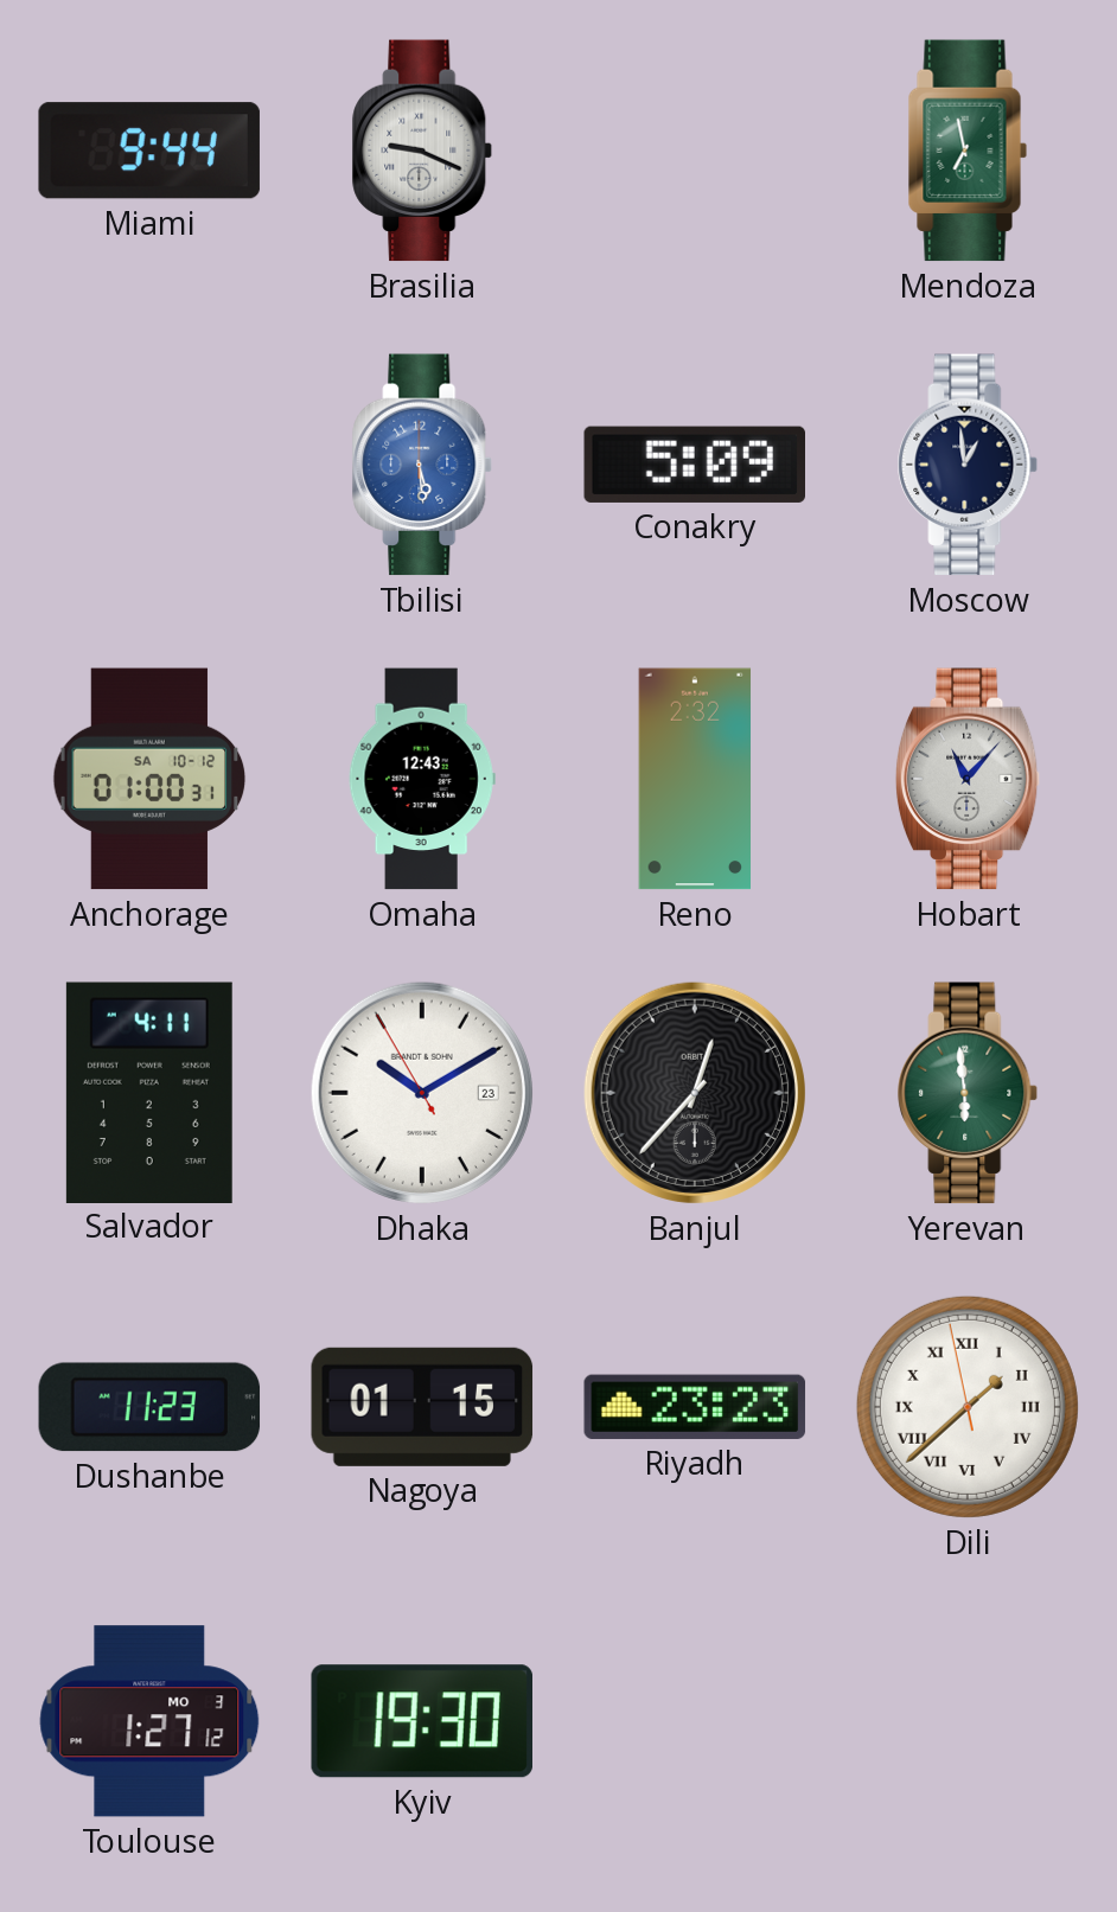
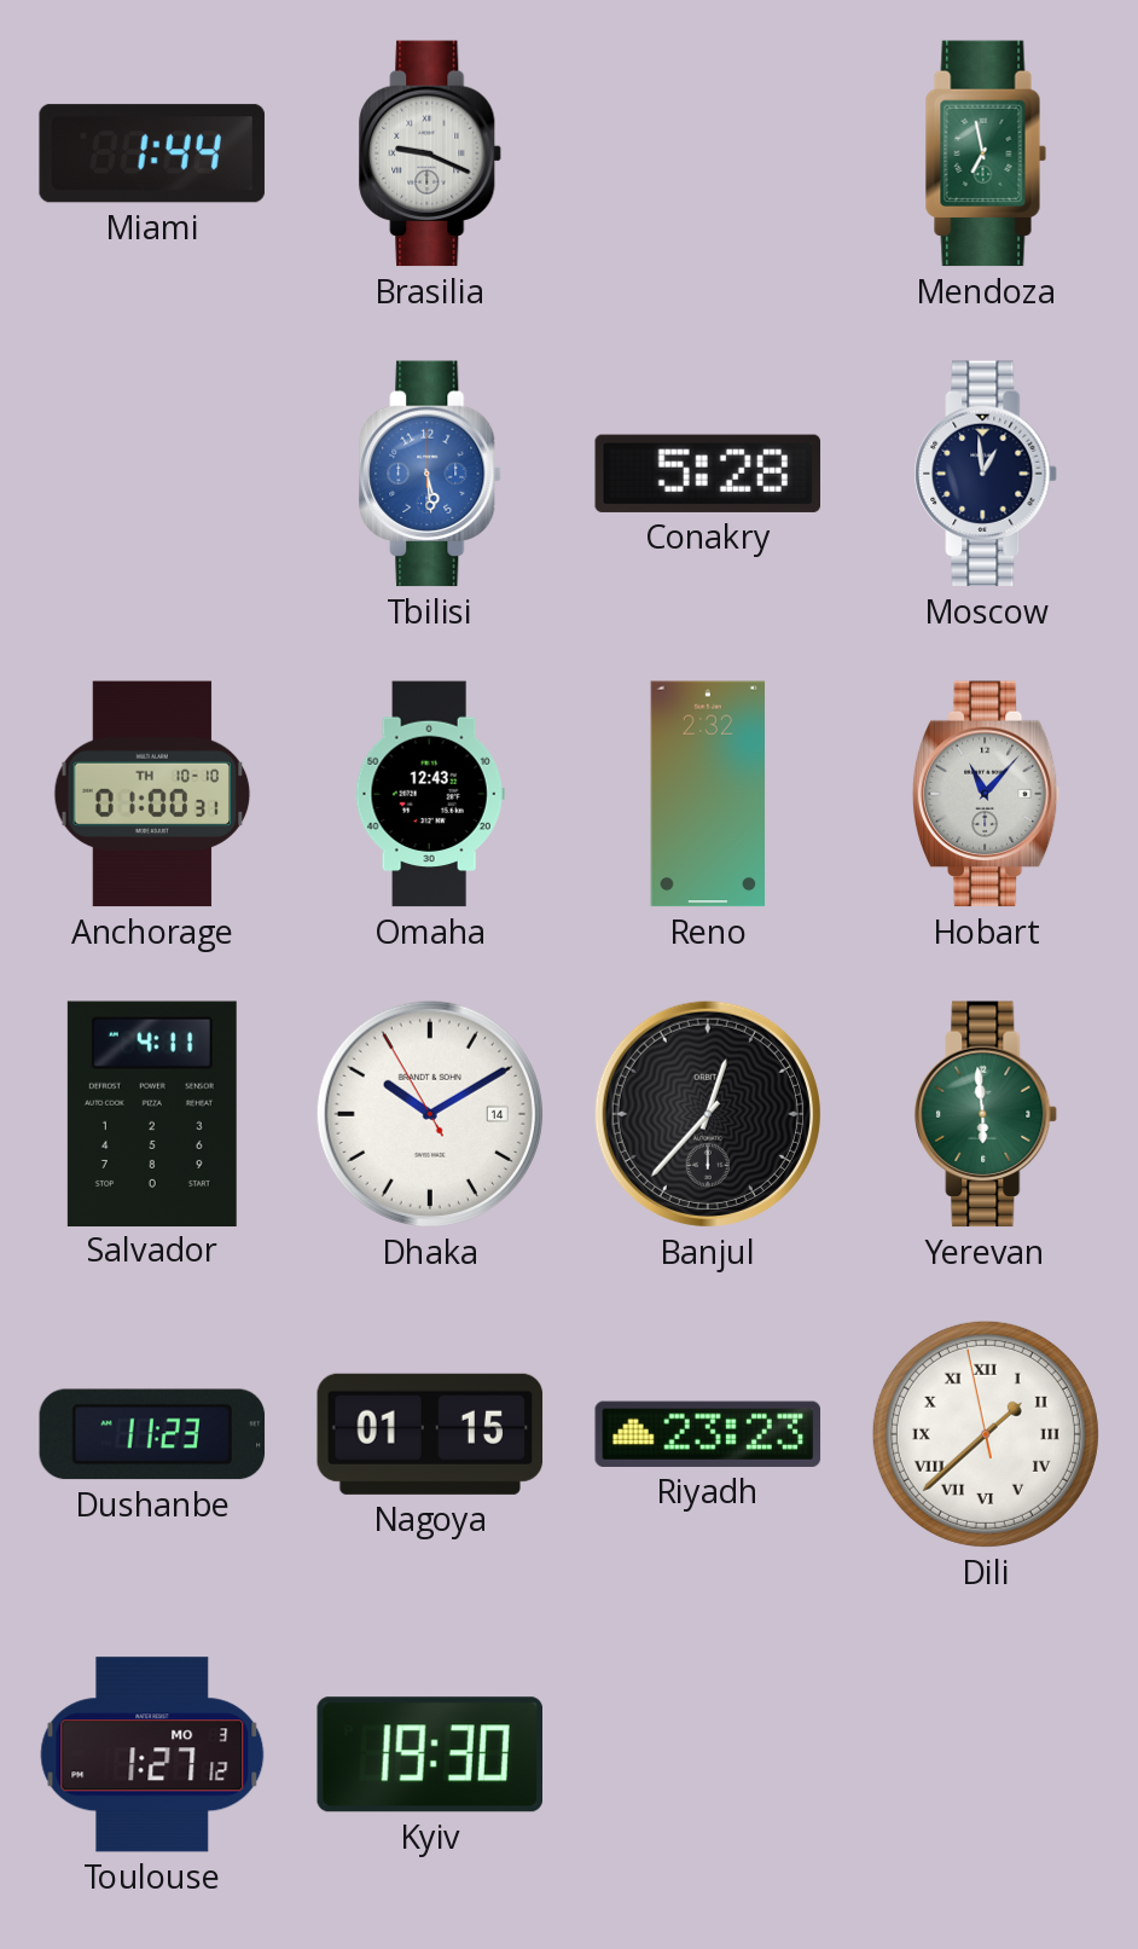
Miami: 9:44 -> 1:44
Conakry: 5:09 -> 5:28
Anchorage date: SA 10-12 -> TH 10-10
Dhaka date: 23 -> 14
